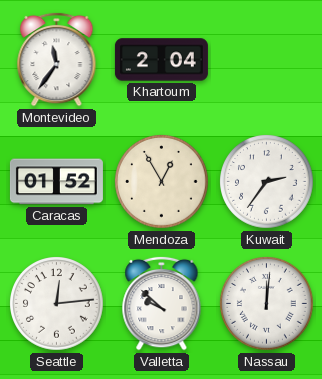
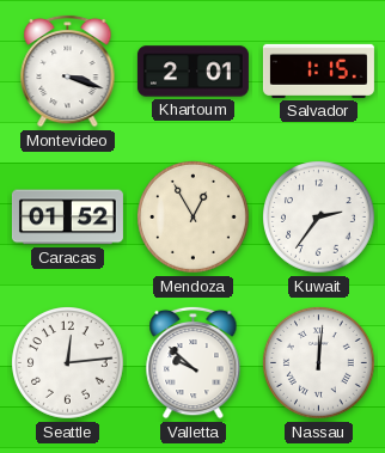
Montevideo: 11:36 -> 3:18
Khartoum: 2:04 -> 2:01
Salvador: none -> 1:15
